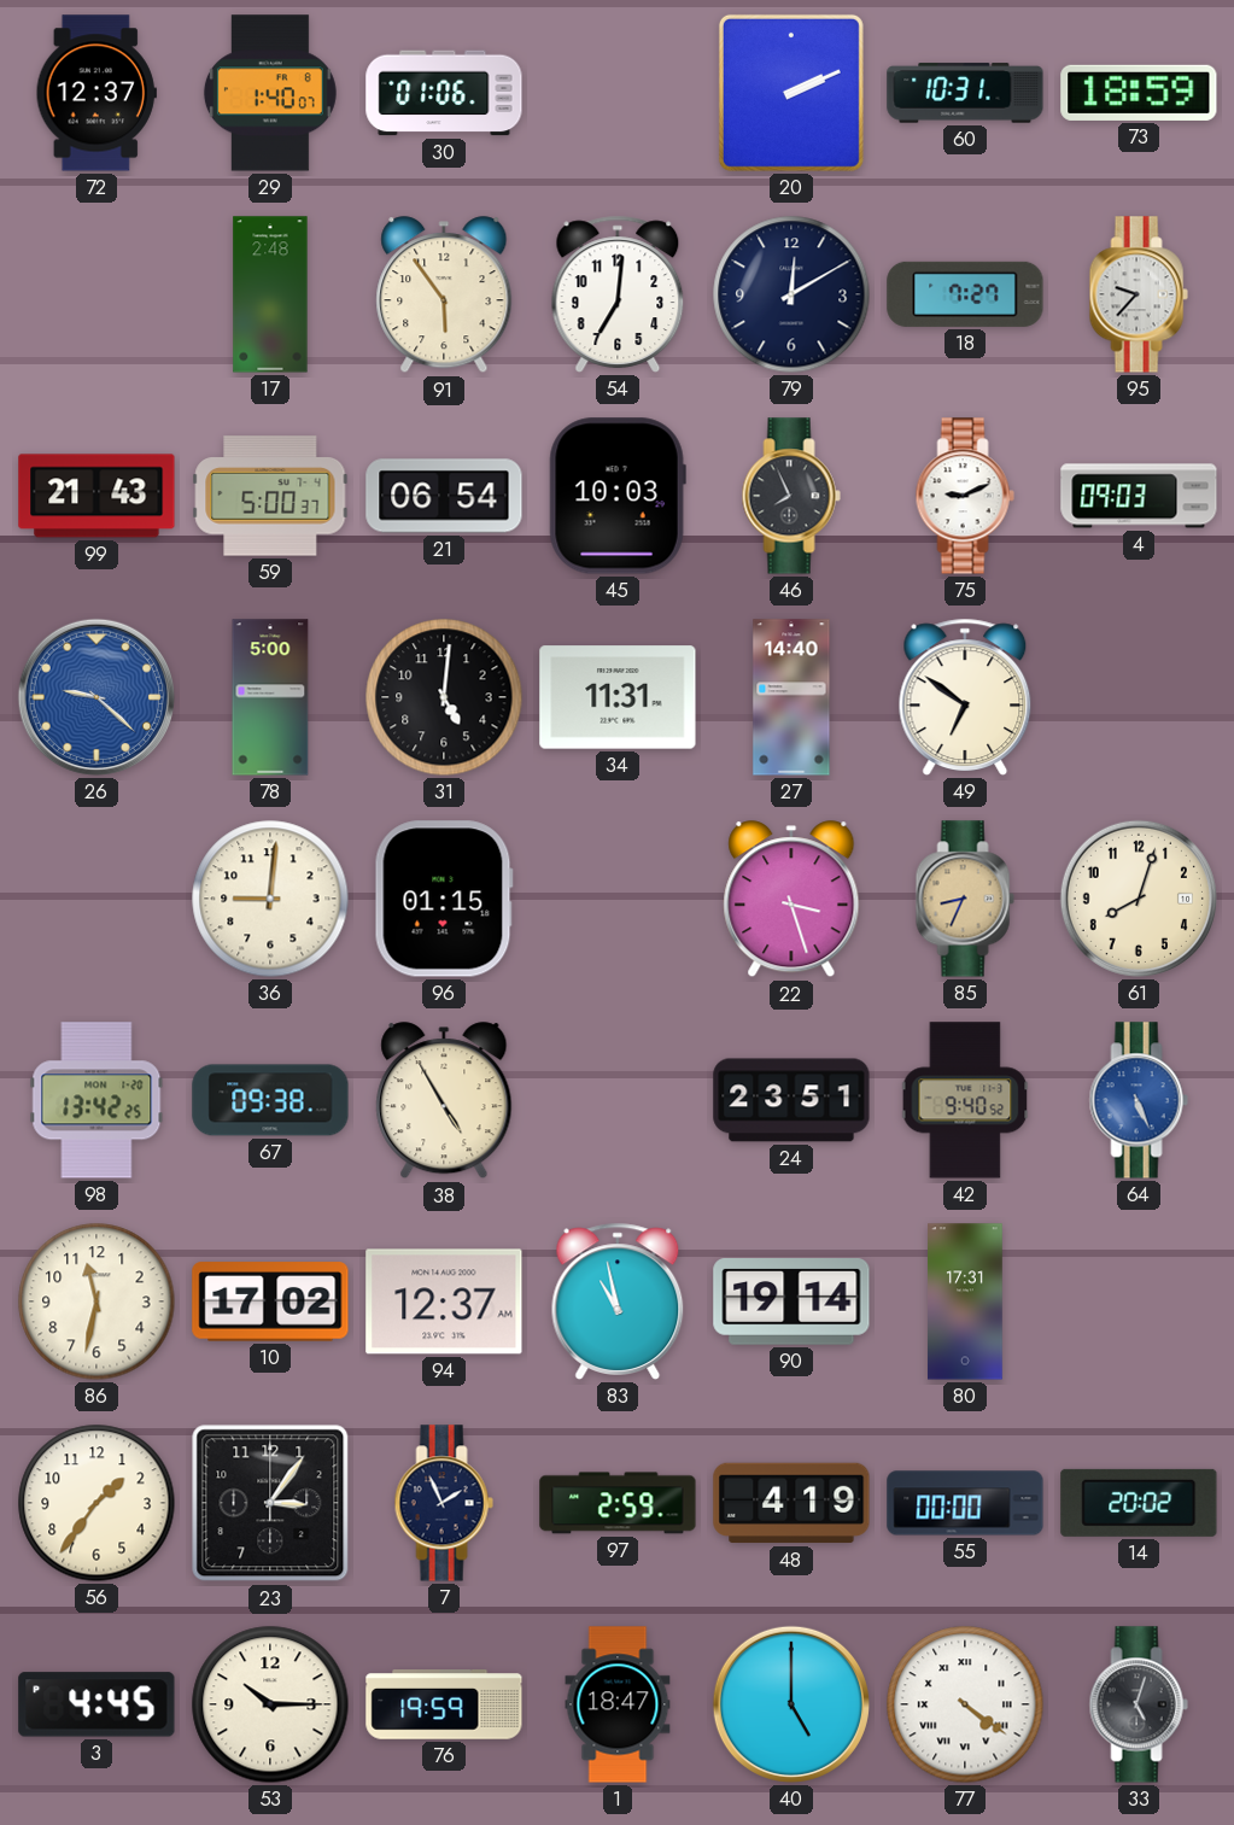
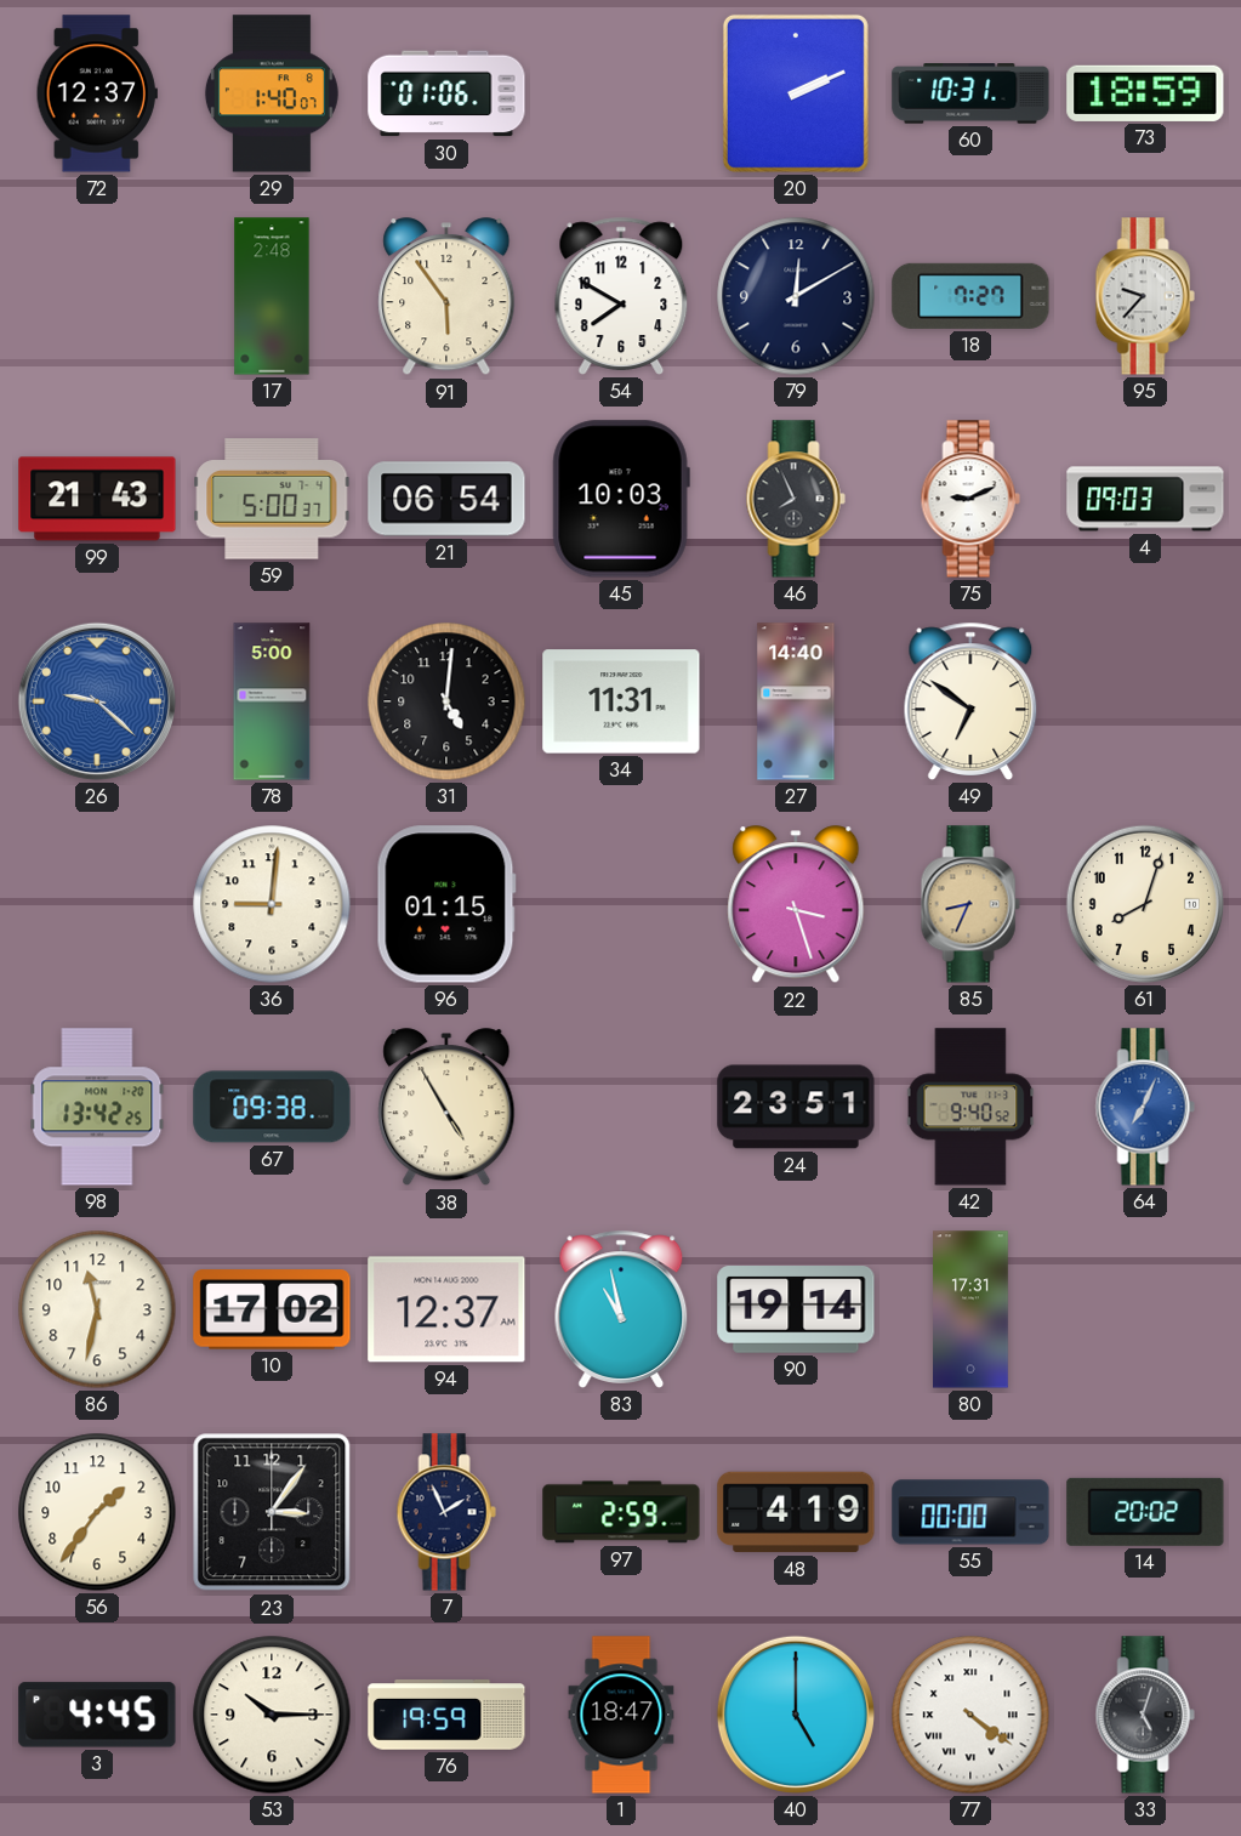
54: 7:01 -> 7:50
64: 5:26 -> 7:04
